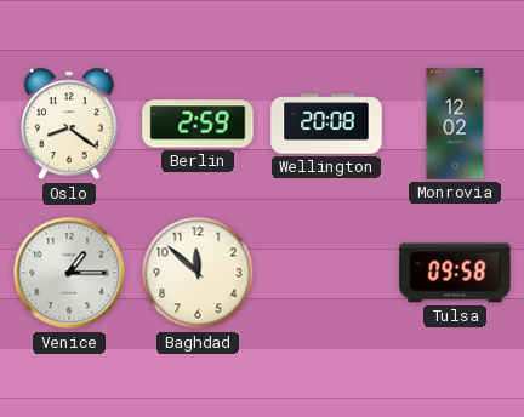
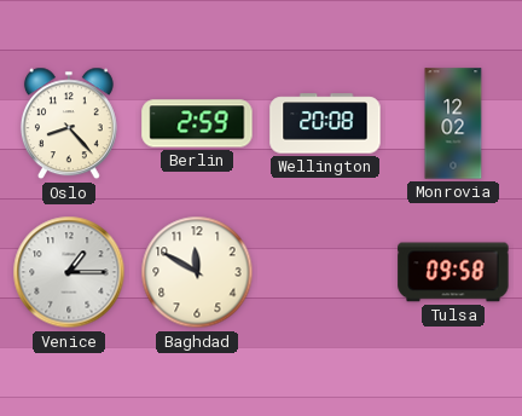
Oslo: 8:21 -> 8:23
Baghdad: 11:52 -> 11:50
